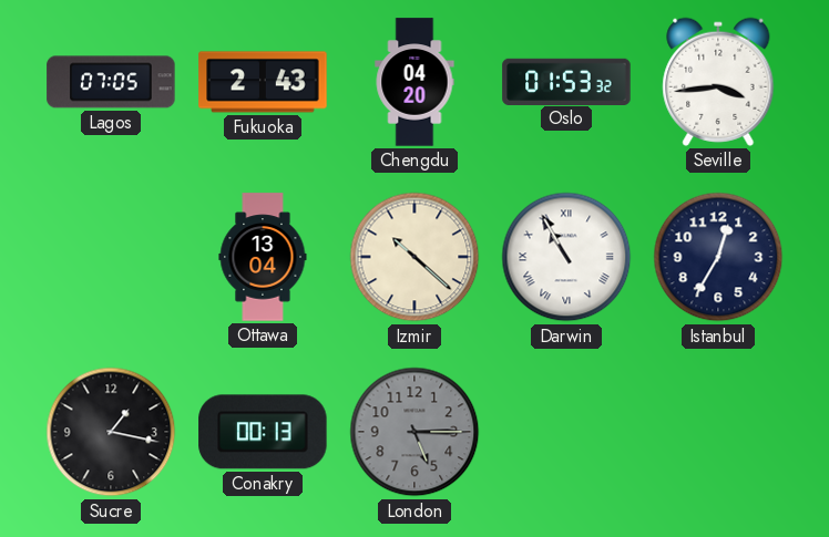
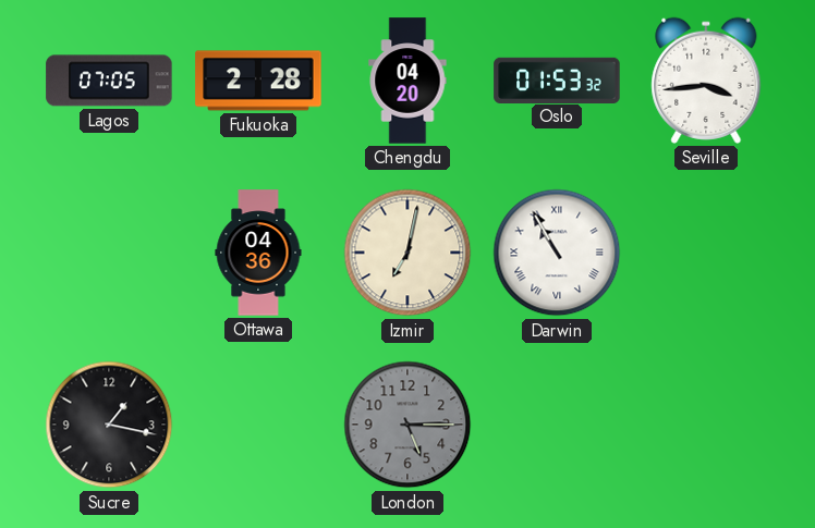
Fukuoka: 2:43 -> 2:28
Ottawa: 13:04 -> 04:36
Izmir: 10:22 -> 7:02
Istanbul: 12:35 -> none
Conakry: 00:13 -> none
